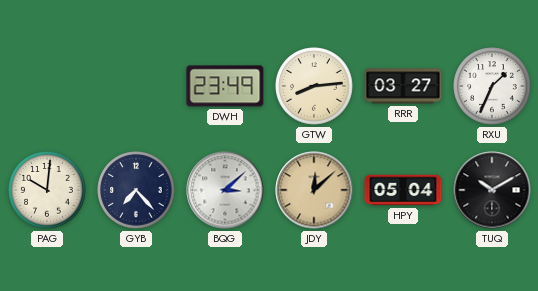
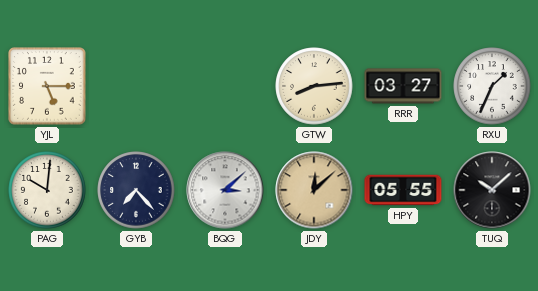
YJL: none -> 5:15
DWH: 23:49 -> none
HPY: 05:04 -> 05:55
TUQ: 10:10 -> 10:08
